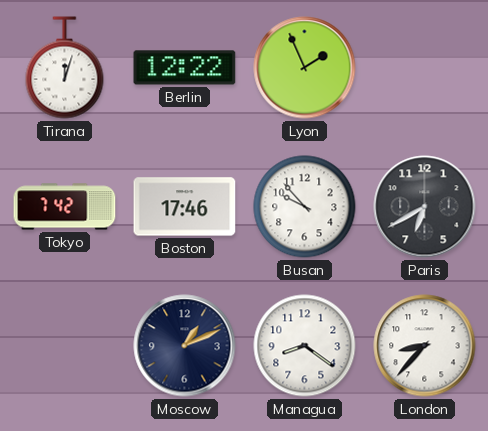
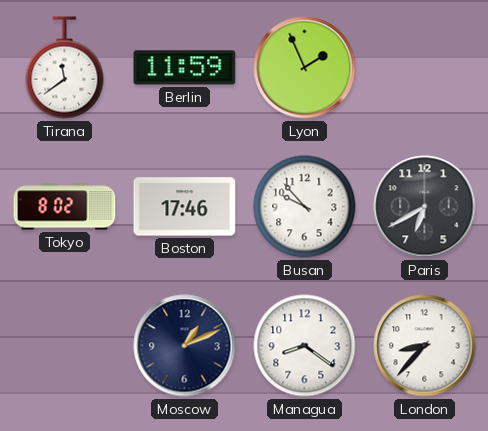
Tirana: 12:03 -> 11:39
Berlin: 12:22 -> 11:59
Tokyo: 7:42 -> 8:02
